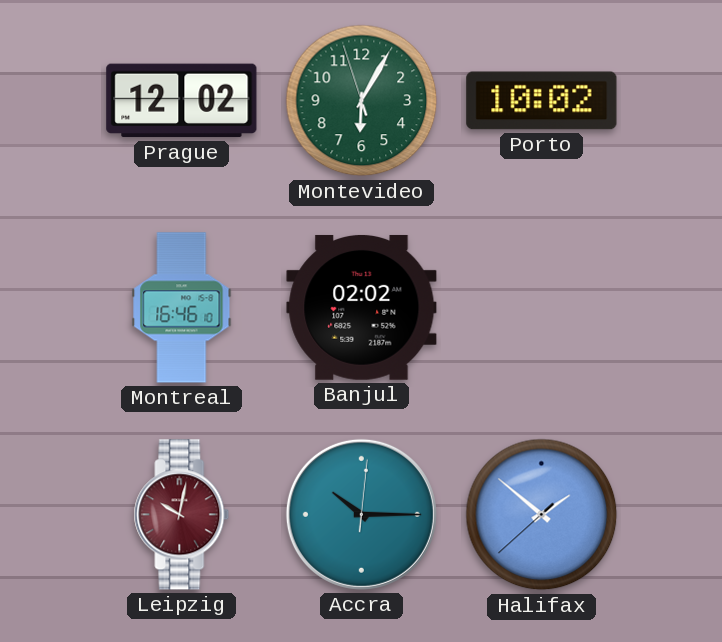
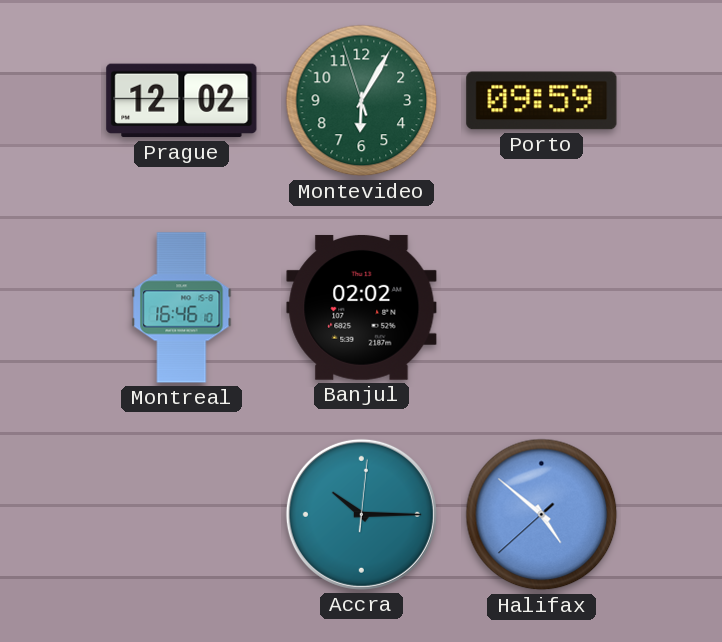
Porto: 10:02 -> 09:59
Leipzig: 10:02 -> none
Halifax: 1:51 -> 4:51
